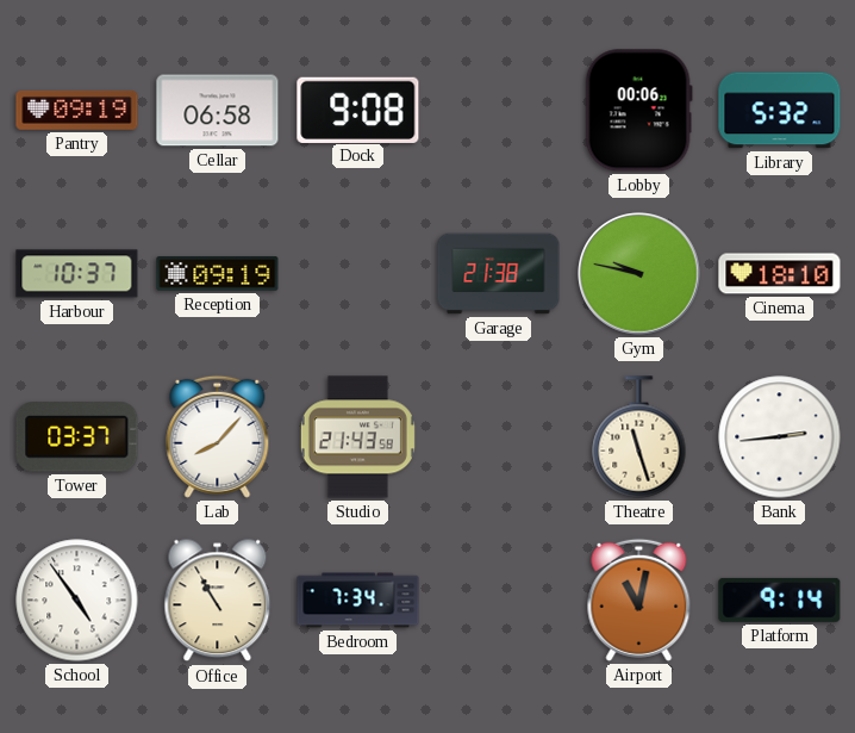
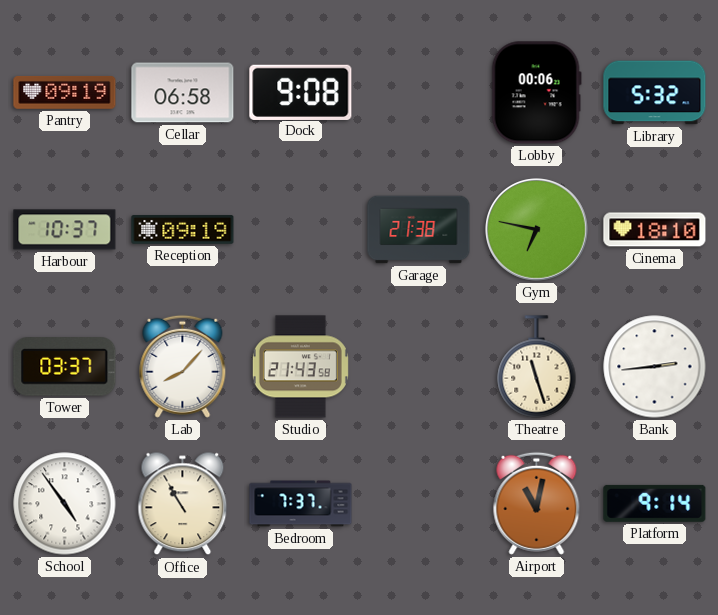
Gym: 9:47 -> 6:47
Bedroom: 7:34 -> 7:37
